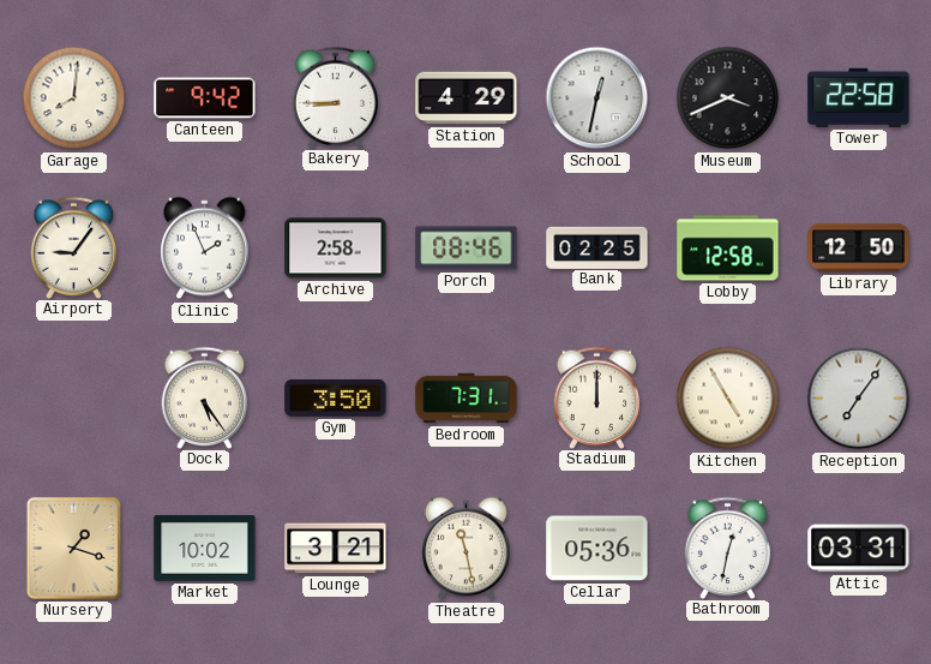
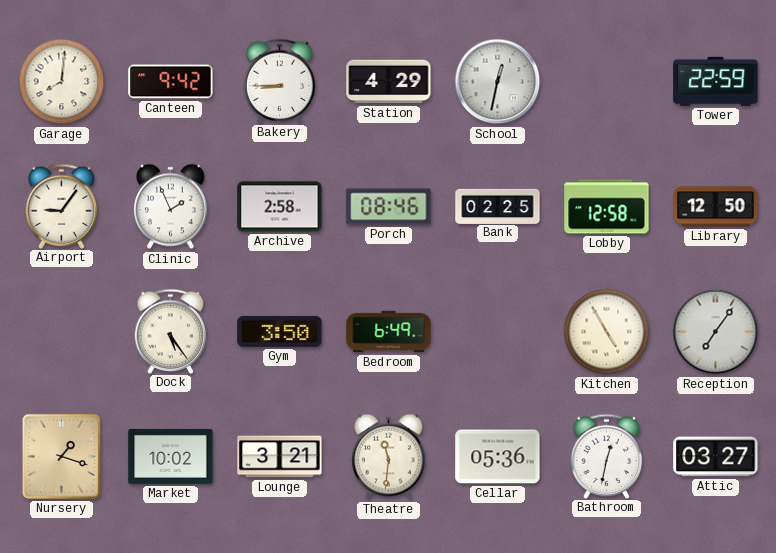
Museum: 3:41 -> none
Tower: 22:58 -> 22:59
Bedroom: 7:31 -> 6:49
Stadium: 12:00 -> none
Theatre: 11:28 -> 11:31
Attic: 03:31 -> 03:27
